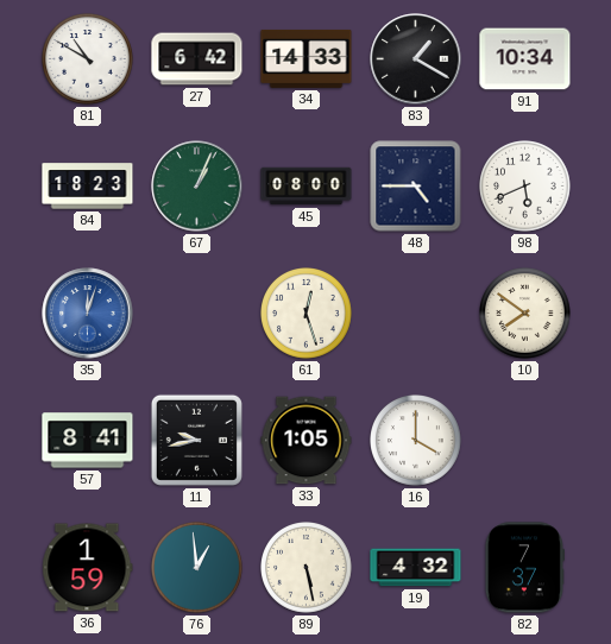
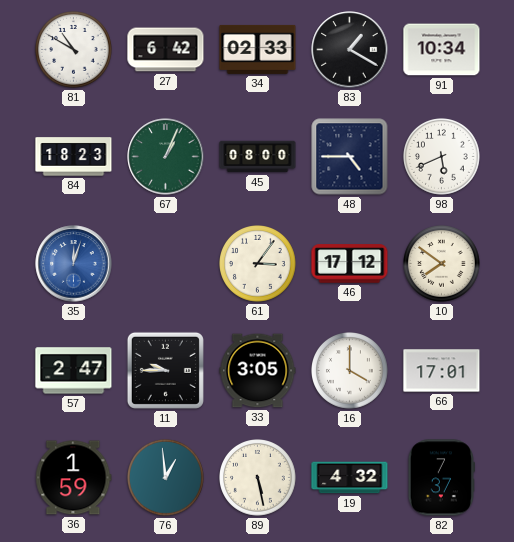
34: 14:33 -> 02:33
61: 12:27 -> 3:06
46: none -> 17:12
57: 8:41 -> 2:47
11: 9:43 -> 9:45
33: 1:05 -> 3:05
66: none -> 17:01
